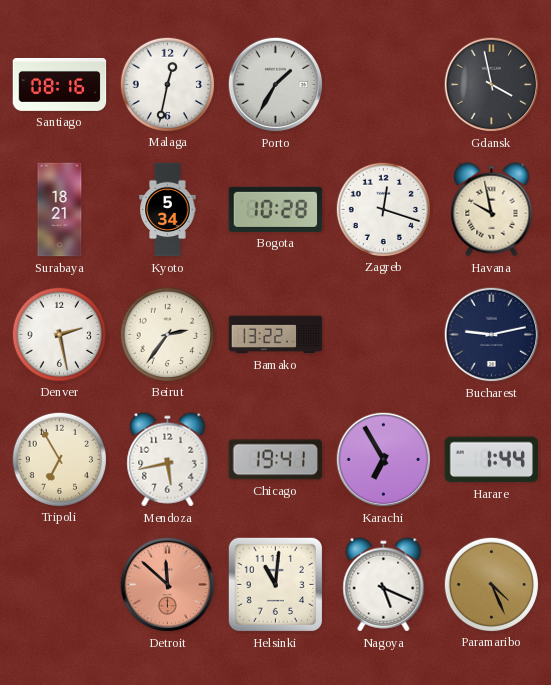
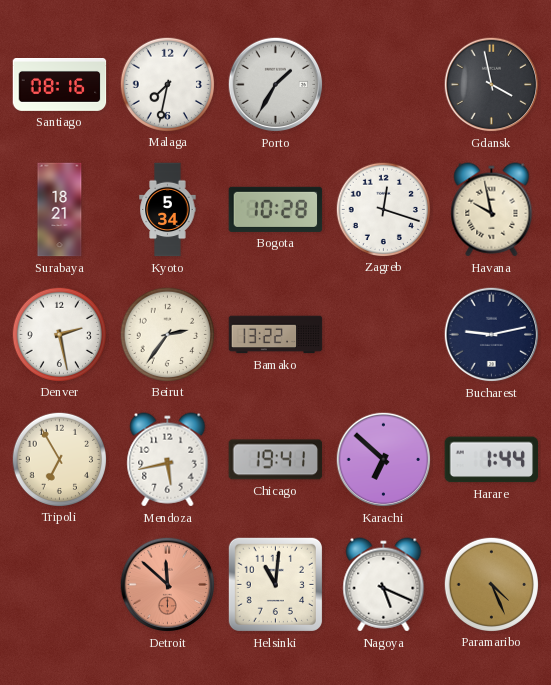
Malaga: 12:32 -> 7:32
Karachi: 6:55 -> 6:52
